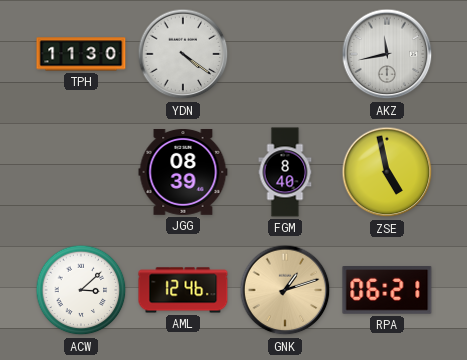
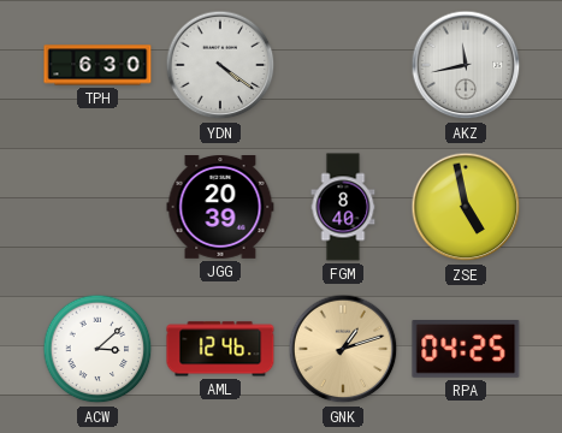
TPH: 11:30 -> 6:30
JGG: 08:39 -> 20:39
RPA: 06:21 -> 04:25
